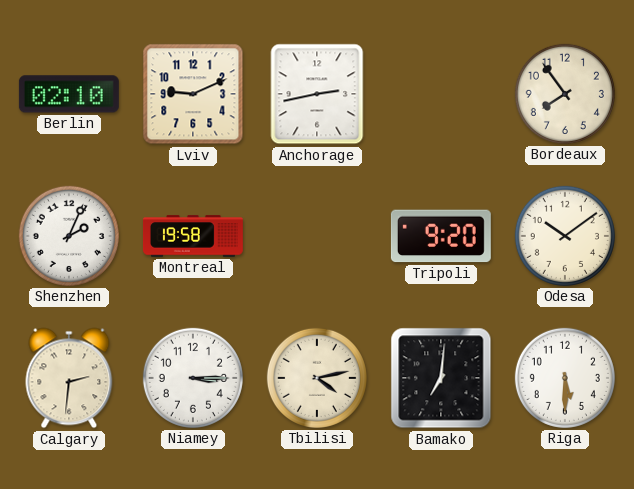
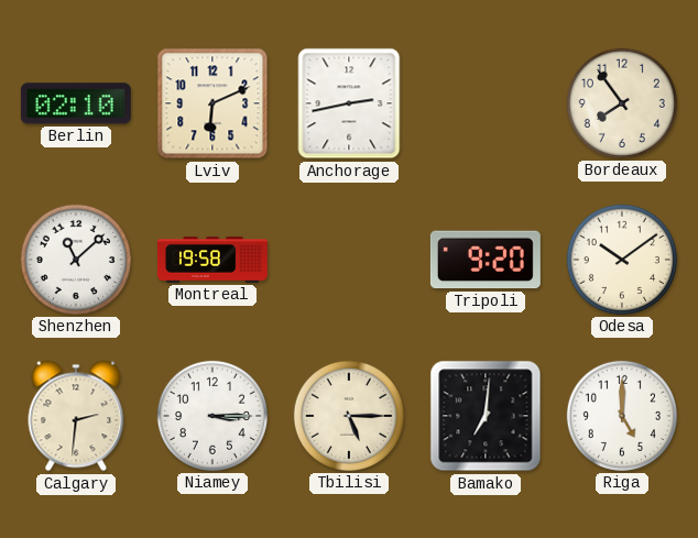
Lviv: 9:11 -> 6:11
Shenzhen: 2:04 -> 11:08
Tbilisi: 4:13 -> 5:15
Riga: 5:30 -> 5:00
